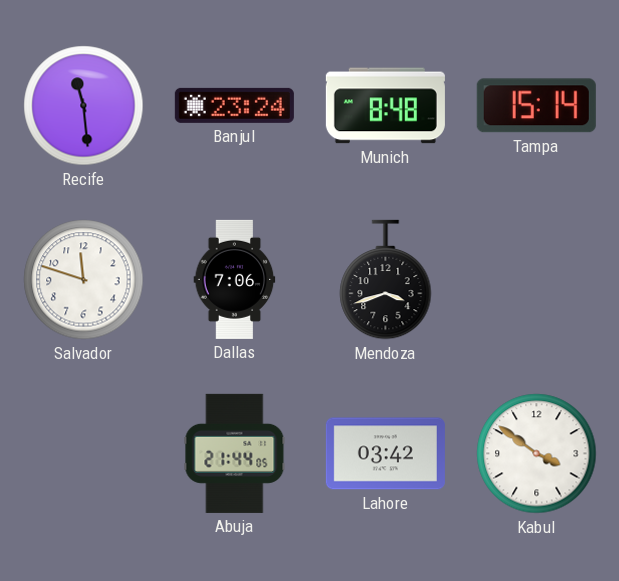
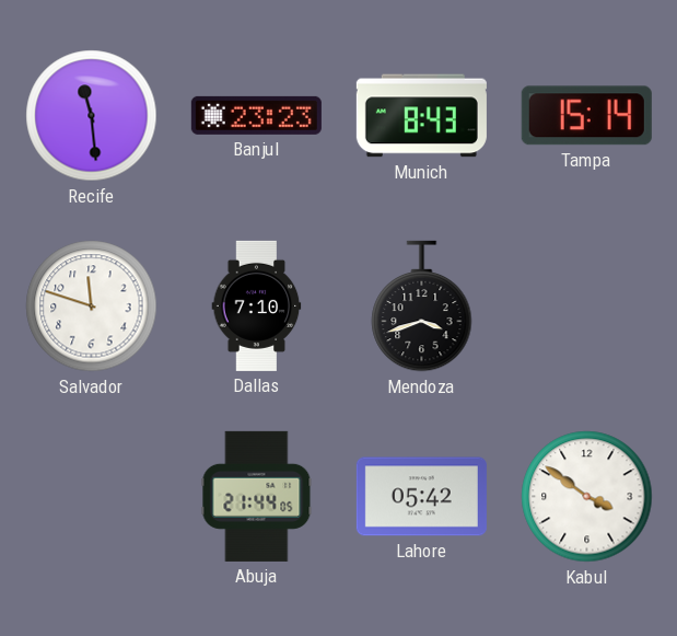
Banjul: 23:24 -> 23:23
Munich: 8:48 -> 8:43
Dallas: 7:06 -> 7:10
Lahore: 03:42 -> 05:42
